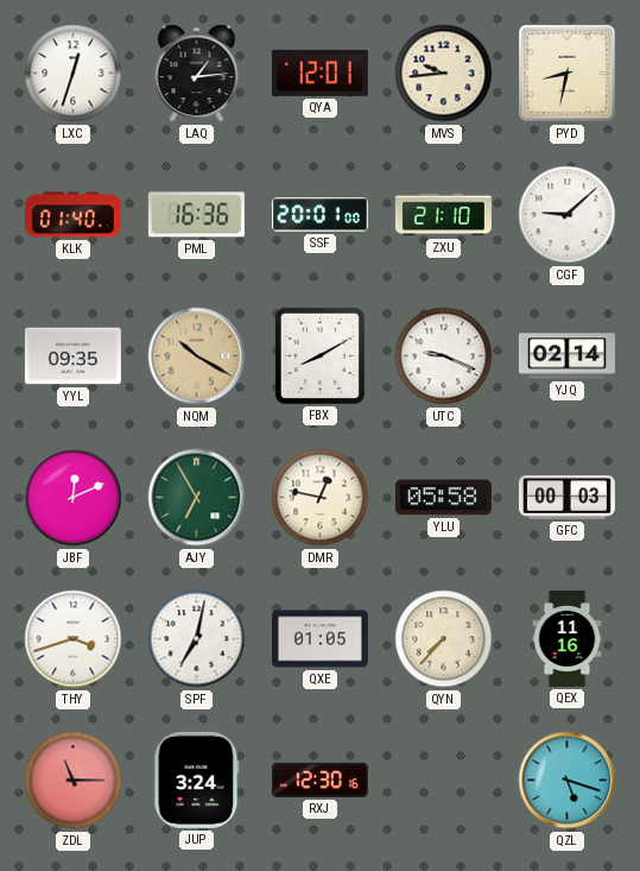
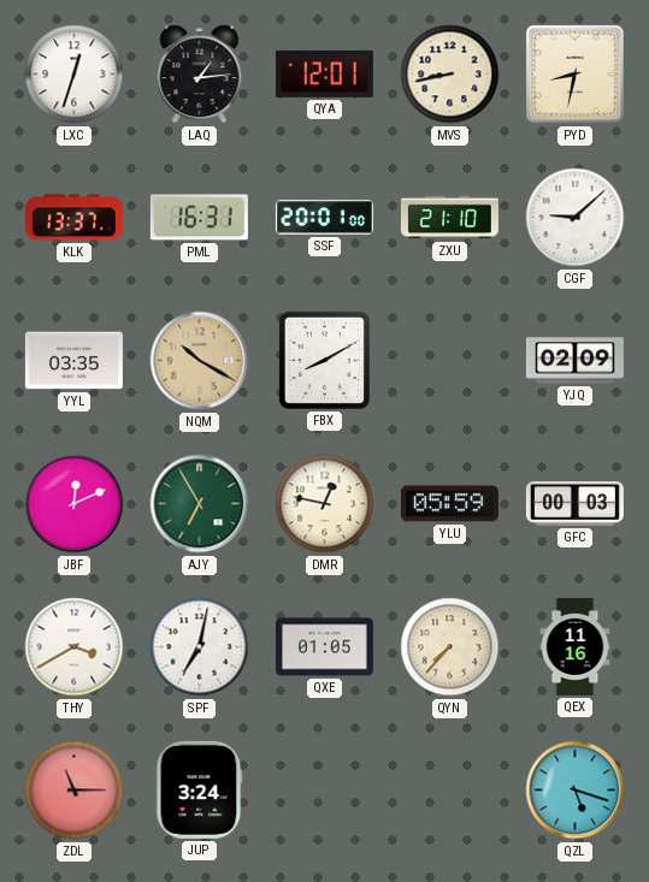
MVS: 9:44 -> 8:43
KLK: 01:40 -> 13:37
PML: 16:36 -> 16:31
YYL: 09:35 -> 03:35
UTC: 9:19 -> none
YJQ: 02:14 -> 02:09
YLU: 05:58 -> 05:59
THY: 3:42 -> 3:40
RXJ: 12:30 -> none
